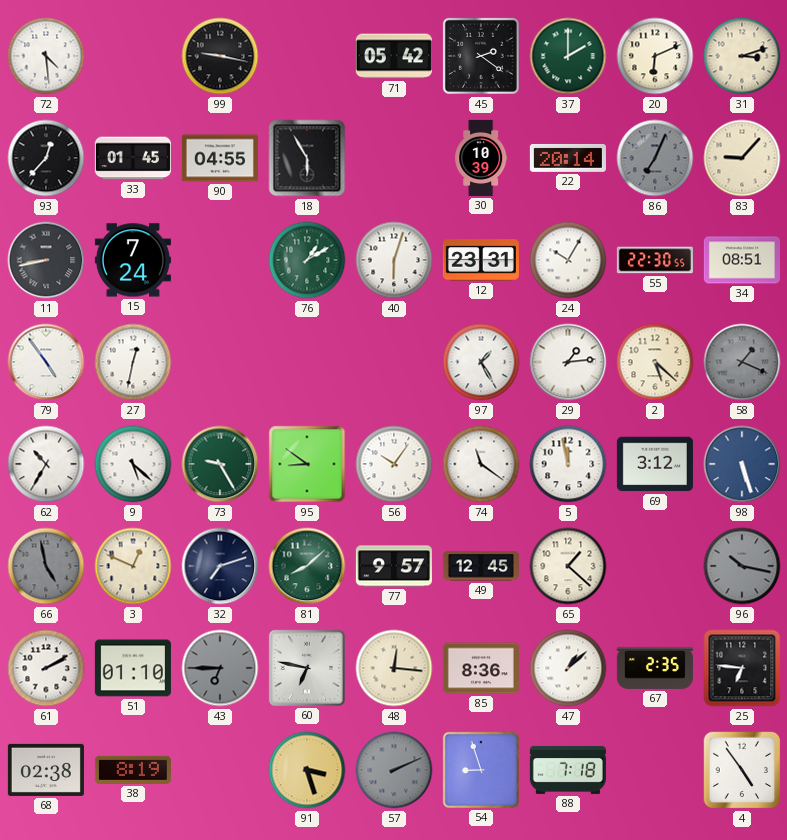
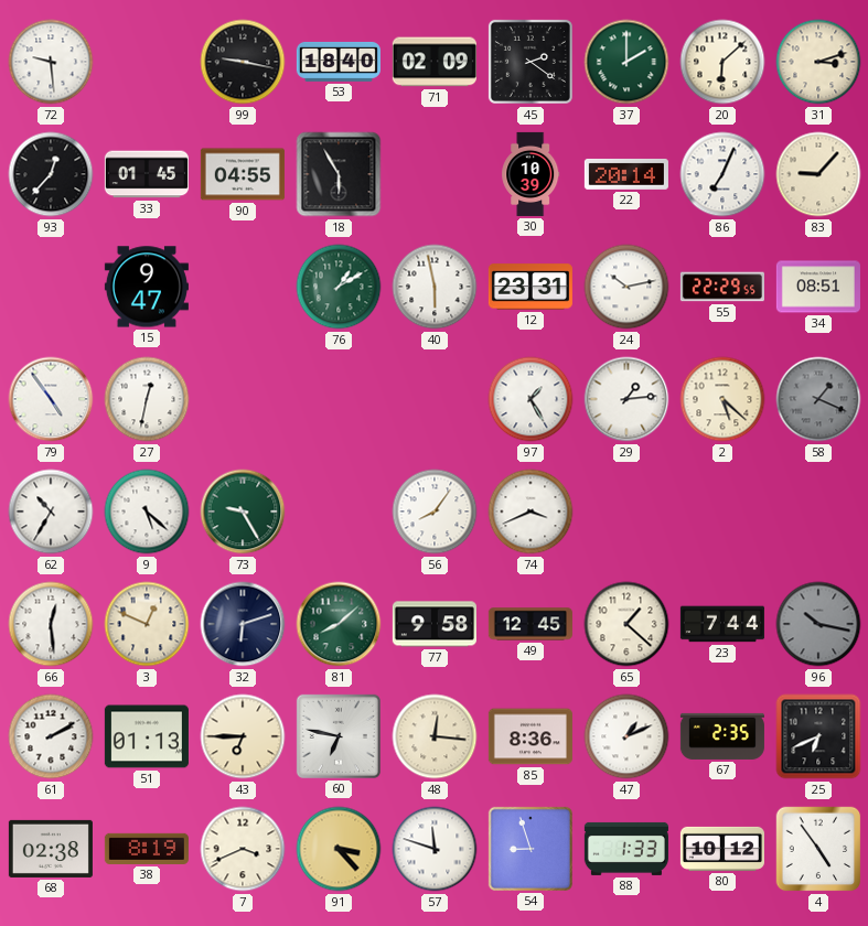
72: 4:29 -> 9:29
53: none -> 18:40
71: 05:42 -> 02:09
20: 6:11 -> 6:08
86 dial: grey -> white
11: 8:43 -> none
15: 7:24 -> 9:47
40: 6:03 -> 5:58
24: 10:05 -> 10:13
55: 22:30 -> 22:29
95: 8:51 -> none
56: 10:06 -> 8:06
74: 11:21 -> 3:41
5: 11:58 -> none
69: 3:12 -> none
98: 5:27 -> none
66: 4:58 -> 12:29
66 dial: grey -> white
32: 7:12 -> 6:12
77: 9:57 -> 9:58
23: none -> 7:44
51: 01:10 -> 01:13
43 dial: grey -> cream
47: 1:08 -> 1:11
25: 6:46 -> 6:41
7: none -> 3:41
91: 3:27 -> 3:23
57: 2:11 -> 11:48
57 dial: grey -> white
88: 7:18 -> 1:33
80: none -> 10:12
